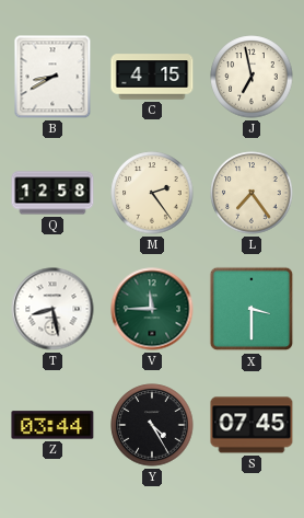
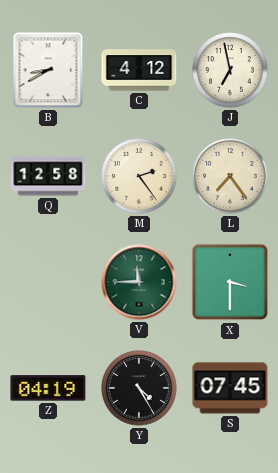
C: 4:15 -> 4:12
T: 8:28 -> none
Z: 03:44 -> 04:19
